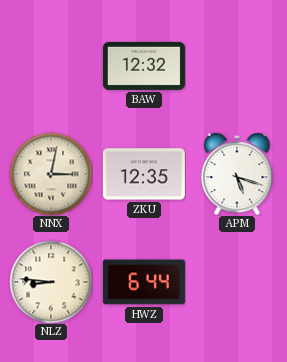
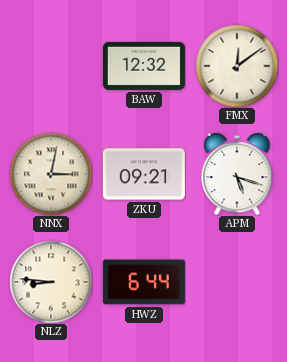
FMX: none -> 12:09
ZKU: 12:35 -> 09:21
